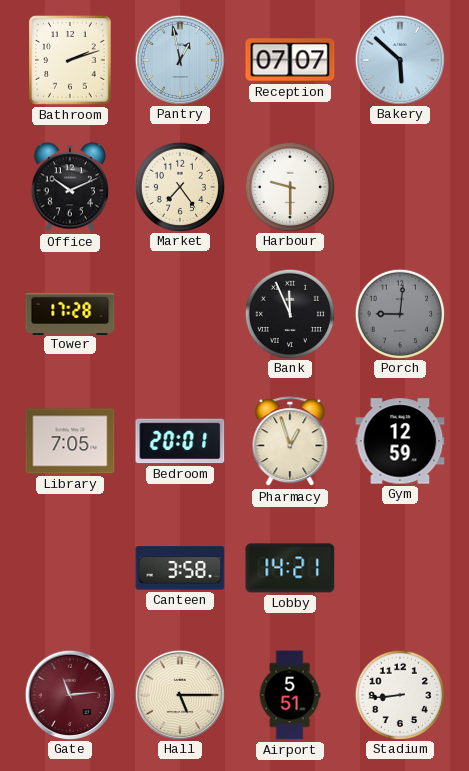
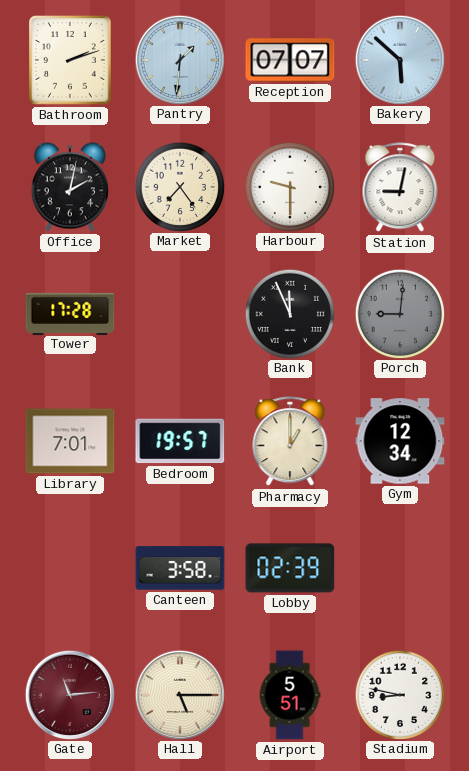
Pantry: 12:58 -> 1:31
Office: 10:11 -> 2:02
Station: none -> 9:02
Library: 7:05 -> 7:01
Bedroom: 20:01 -> 19:57
Pharmacy: 12:57 -> 1:00
Gym: 12:59 -> 12:34
Lobby: 14:21 -> 02:39
Stadium: 8:44 -> 8:47
